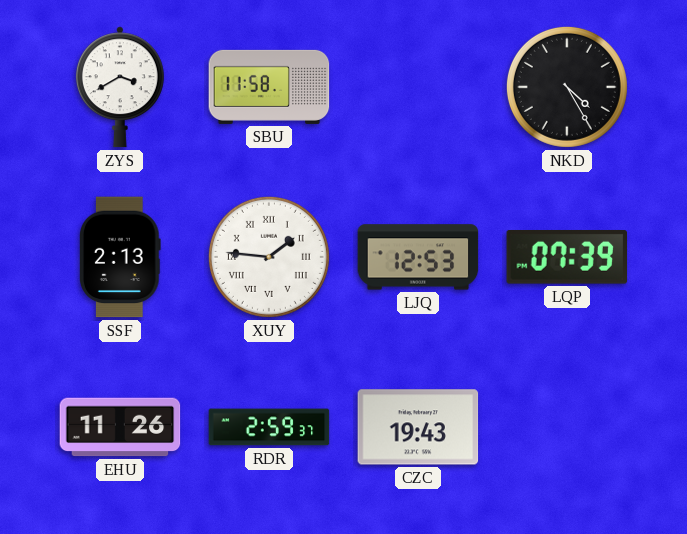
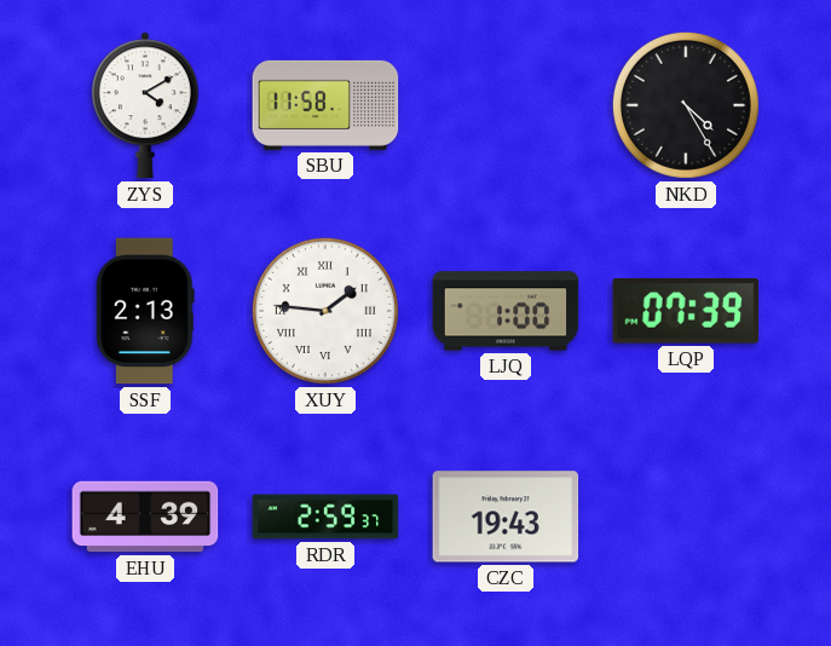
ZYS: 3:40 -> 4:10
LJQ: 12:53 -> 1:00
EHU: 11:26 -> 4:39
